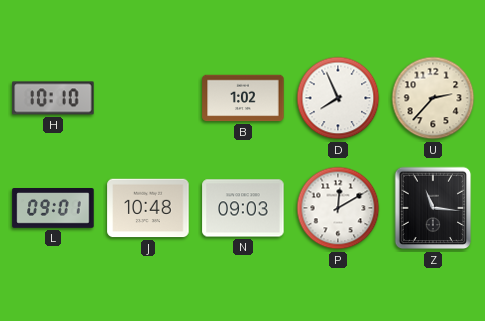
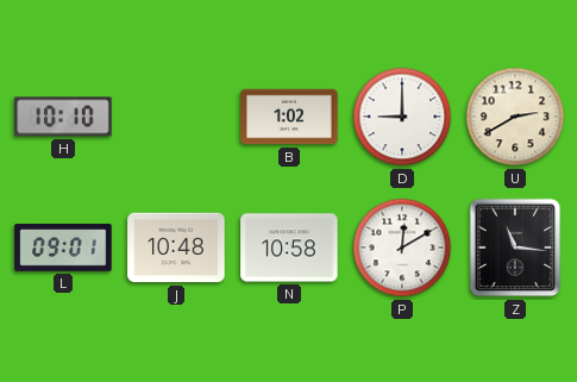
D: 7:56 -> 9:00
U: 2:37 -> 2:40
N: 09:03 -> 10:58
